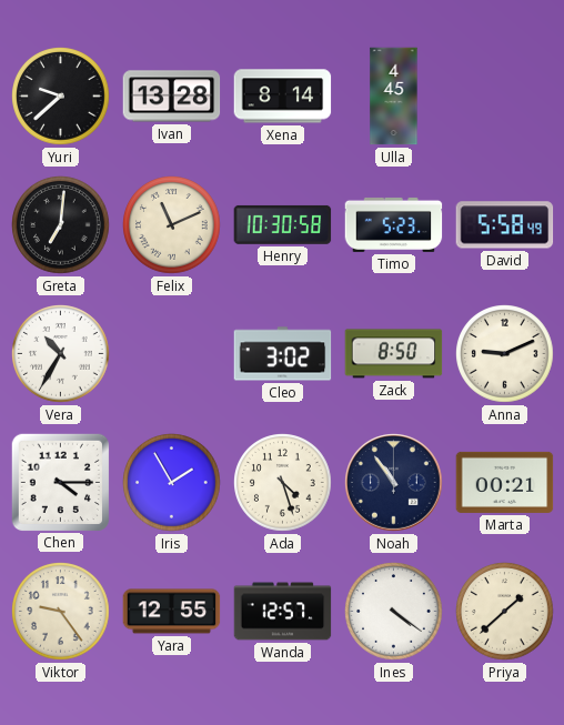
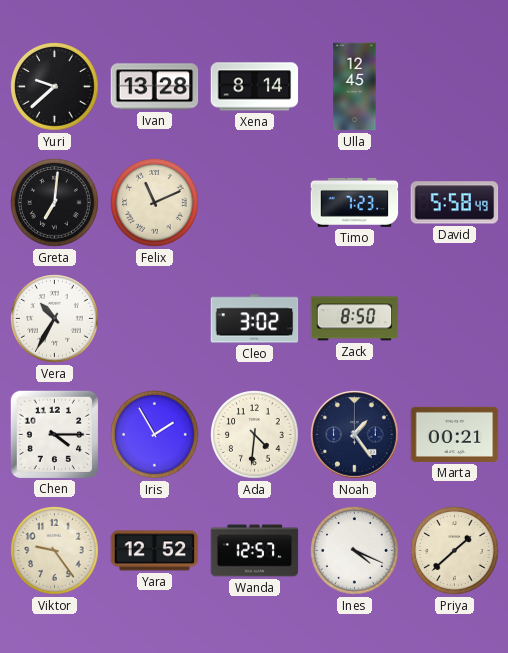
Ulla: 4:45 -> 12:45
Henry: 10:30 -> none
Timo: 5:23 -> 7:23
Anna: 9:11 -> none
Ada: 4:27 -> 4:31
Noah: 10:54 -> 1:24
Yara: 12:55 -> 12:52
Ines: 4:21 -> 4:19
